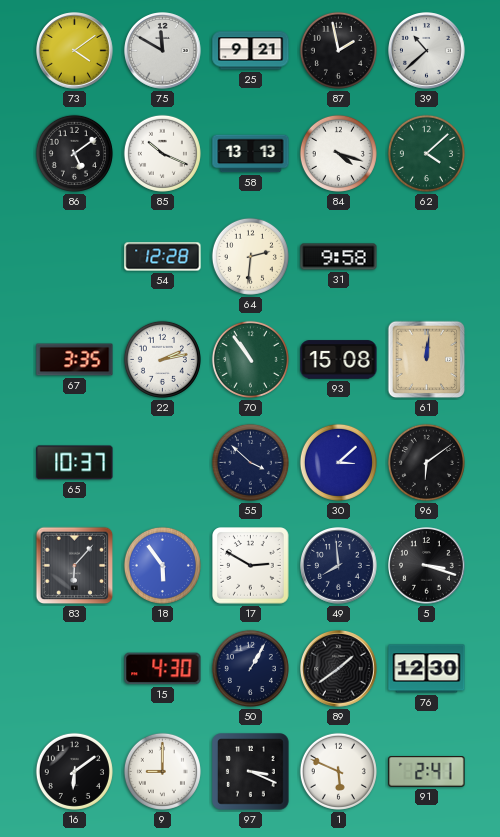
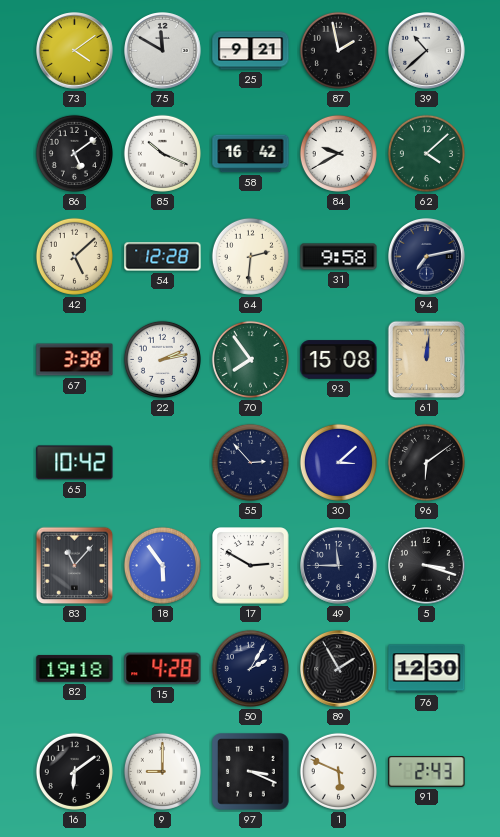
58: 13:13 -> 16:42
84: 4:18 -> 9:40
42: none -> 5:08
94: none -> 7:13
67: 3:35 -> 3:38
70: 10:54 -> 7:54
65: 10:37 -> 10:42
55: 3:52 -> 2:53
83: 6:07 -> 11:07
49: 7:59 -> 11:45
82: none -> 19:18
15: 4:30 -> 4:28
50: 1:05 -> 2:05
89: 1:39 -> 1:55
91: 2:41 -> 2:43
